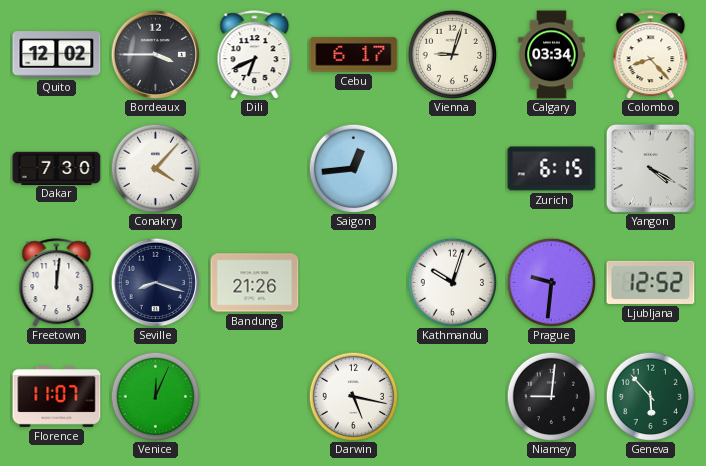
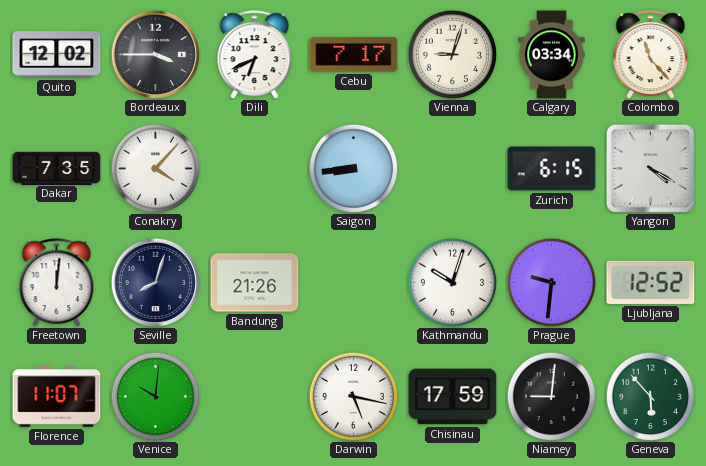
Cebu: 6:17 -> 7:17
Colombo: 8:23 -> 11:23
Dakar: 7:30 -> 7:35
Saigon: 12:44 -> 8:44
Seville: 8:18 -> 8:03
Venice: 12:04 -> 10:01
Chisinau: none -> 17:59
